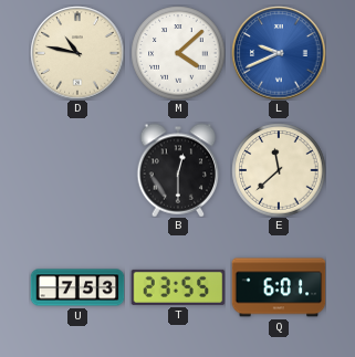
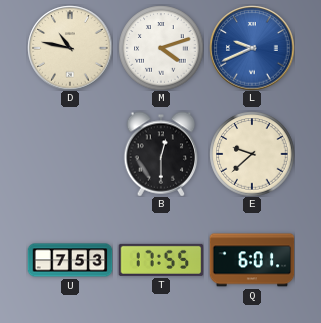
M: 4:08 -> 4:12
E: 11:38 -> 9:38
T: 23:55 -> 17:55
